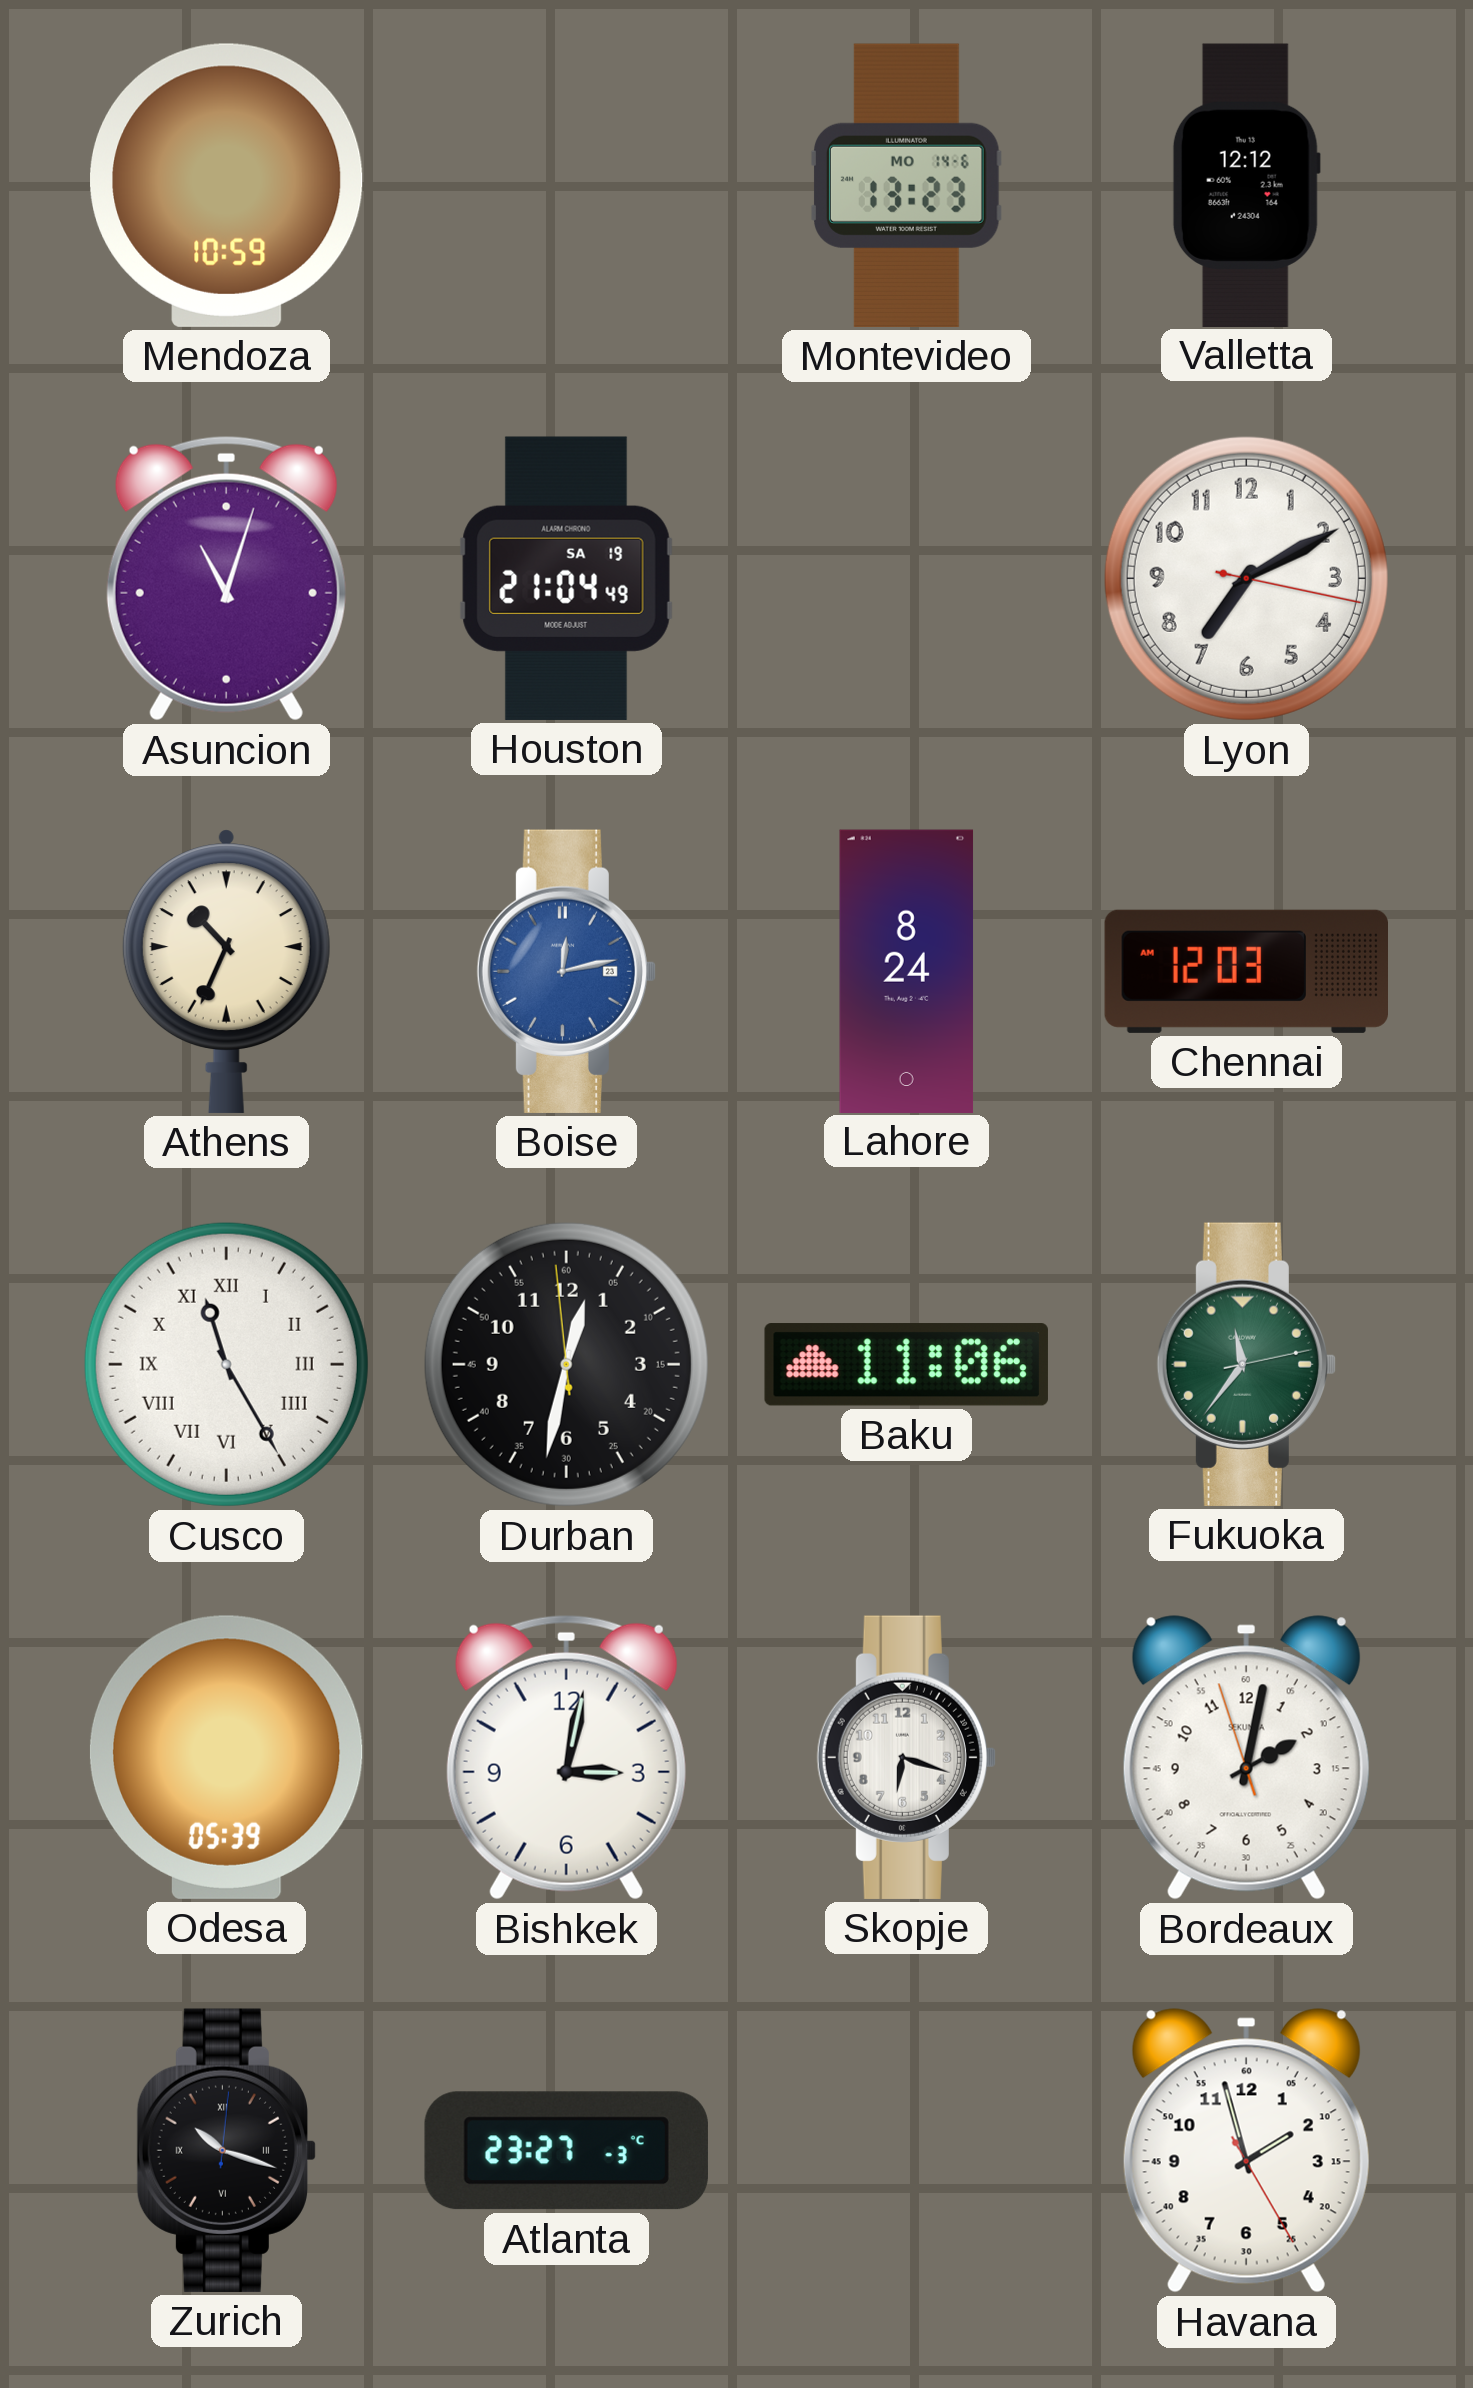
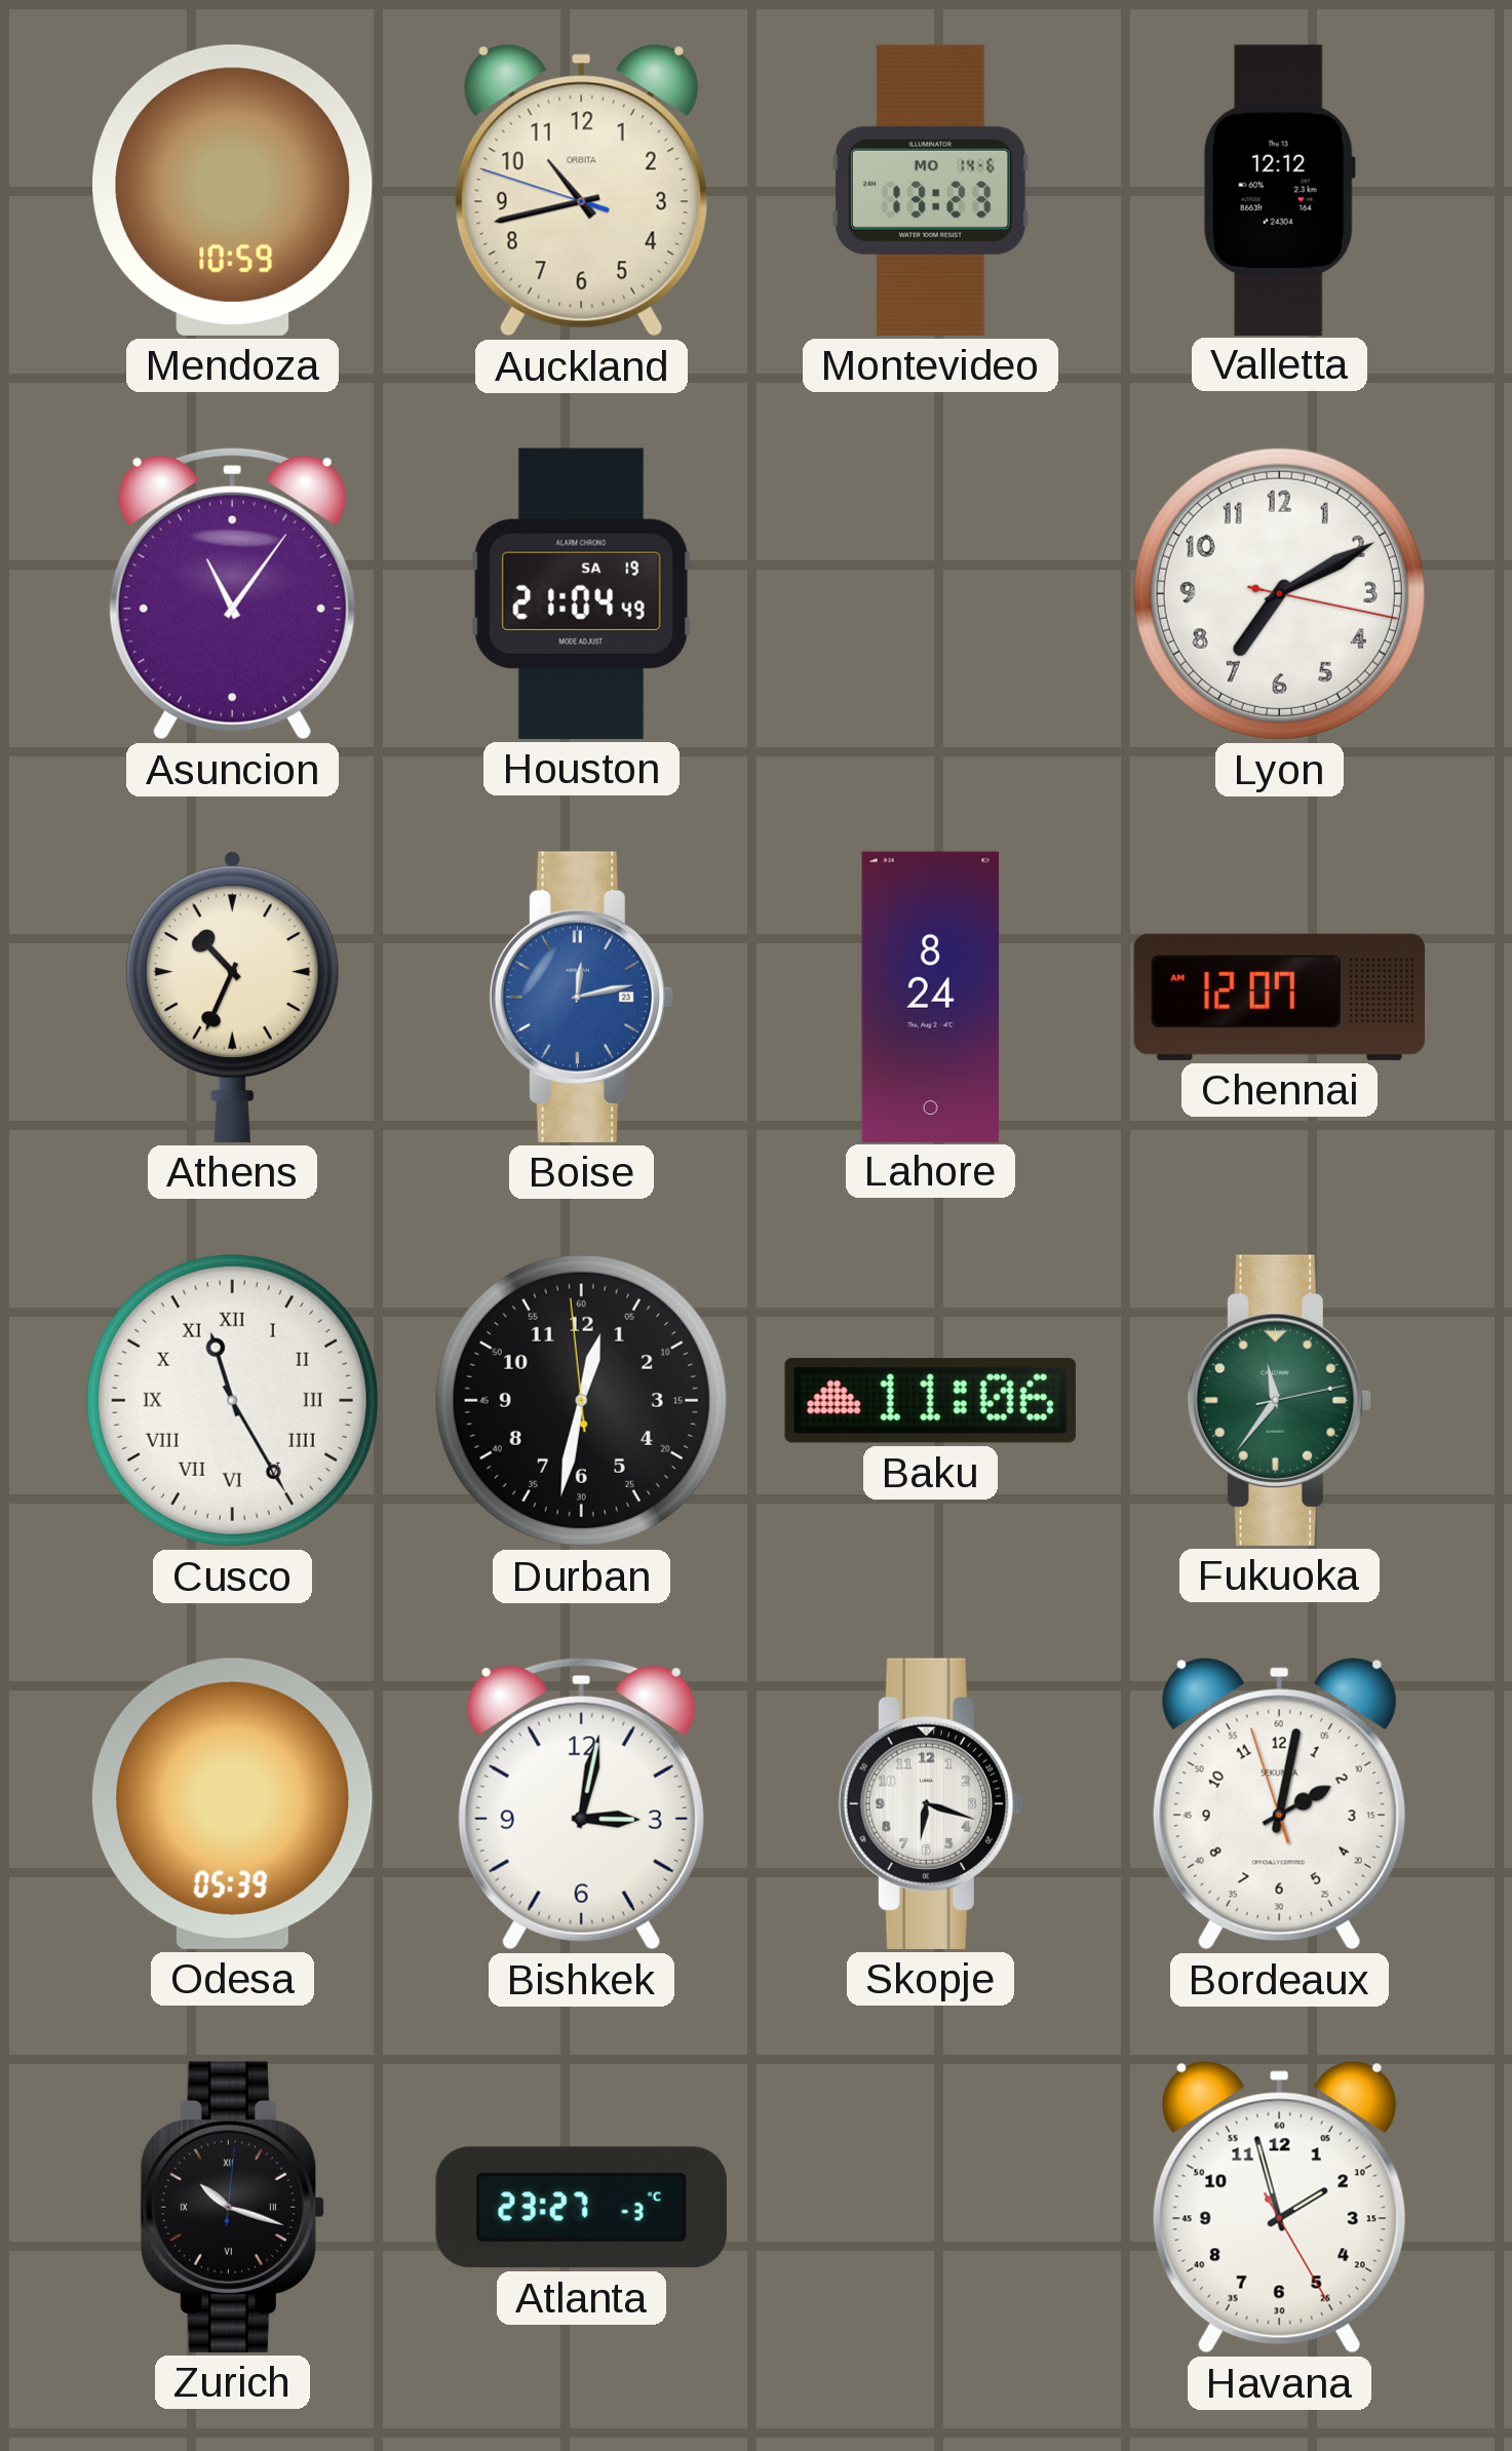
Auckland: none -> 10:42
Asuncion: 11:03 -> 11:06
Chennai: 12:03 -> 12:07
